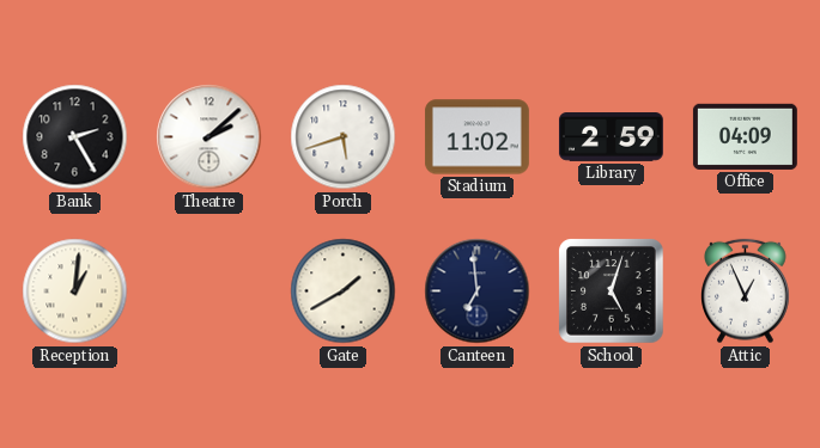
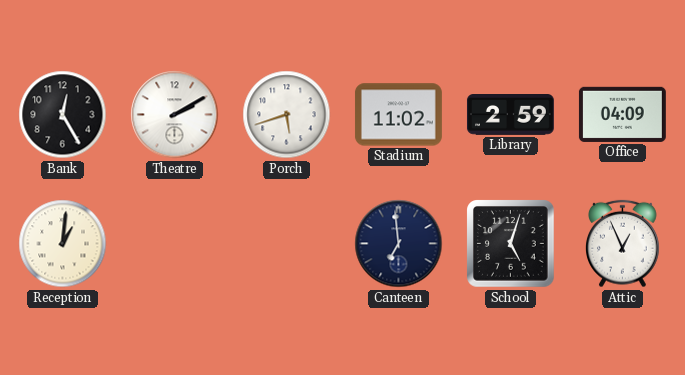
Bank: 2:25 -> 12:25
Theatre: 2:08 -> 2:10
Gate: 1:40 -> none
